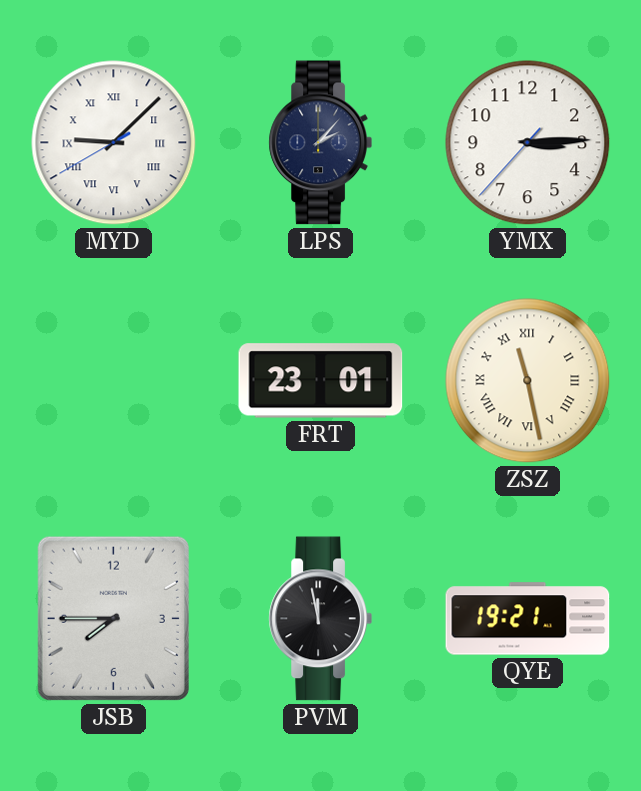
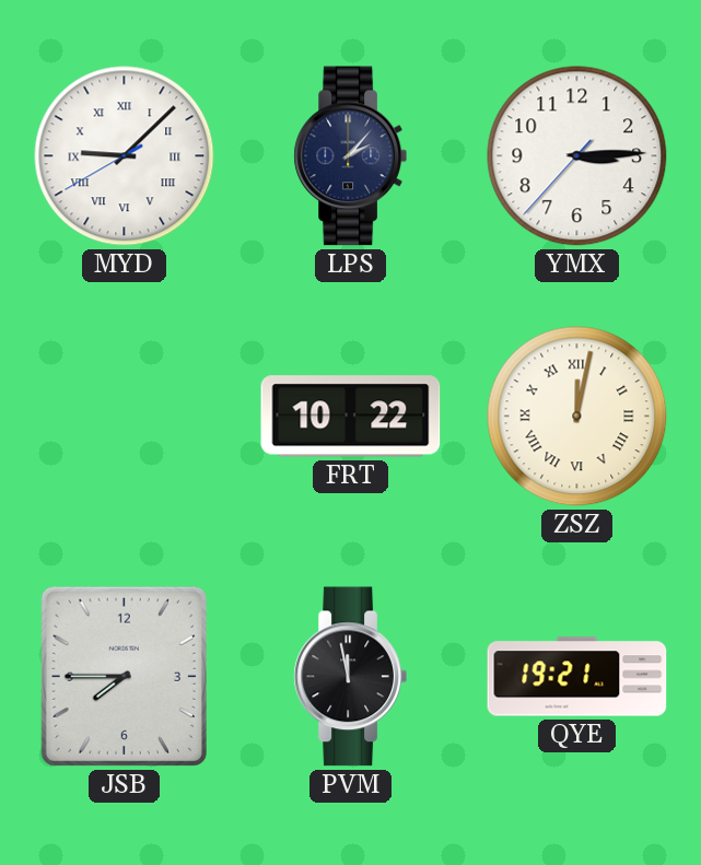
FRT: 23:01 -> 10:22
ZSZ: 11:28 -> 12:02
